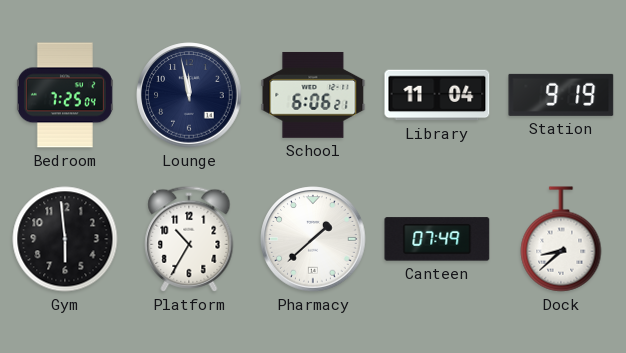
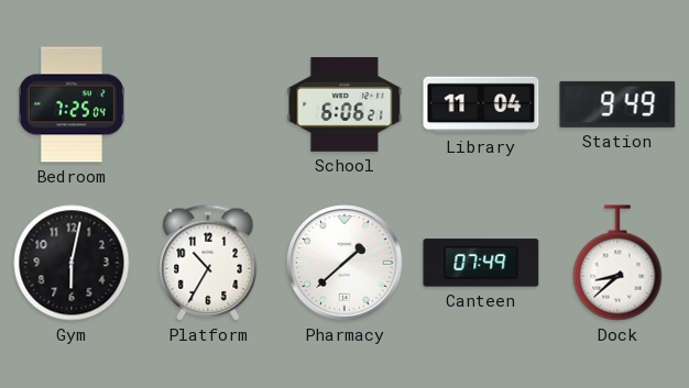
Lounge: 11:58 -> none
Station: 9:19 -> 9:49
Gym: 5:59 -> 6:02
